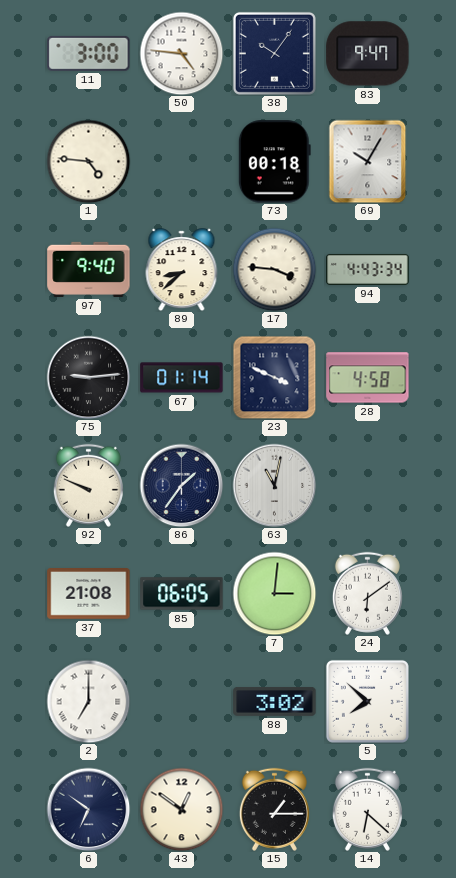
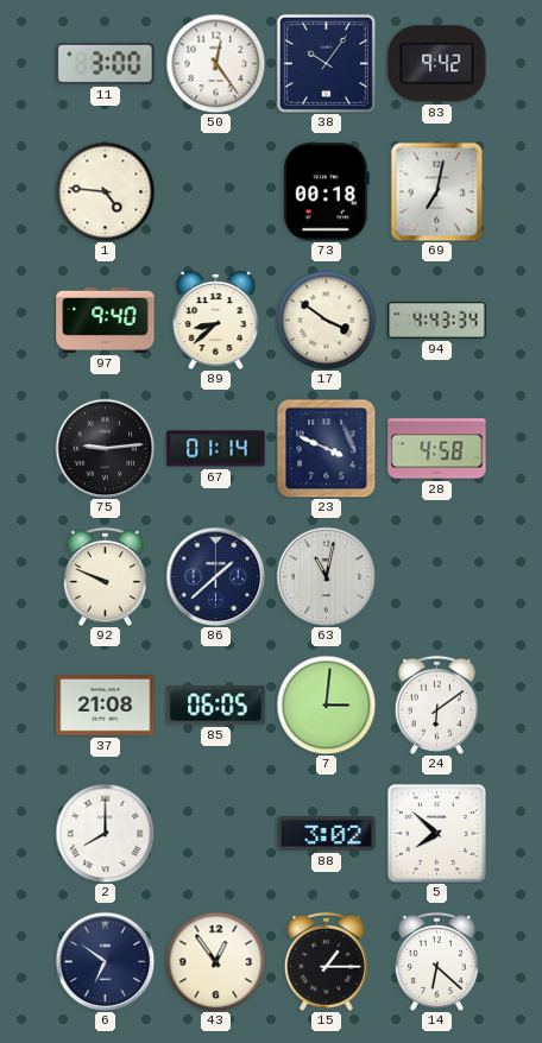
50: 4:46 -> 12:24
83: 9:47 -> 9:42
69: 10:05 -> 7:02
17: 3:46 -> 3:51
86: 1:36 -> 1:38
2: 7:00 -> 8:00
43: 12:51 -> 12:54
